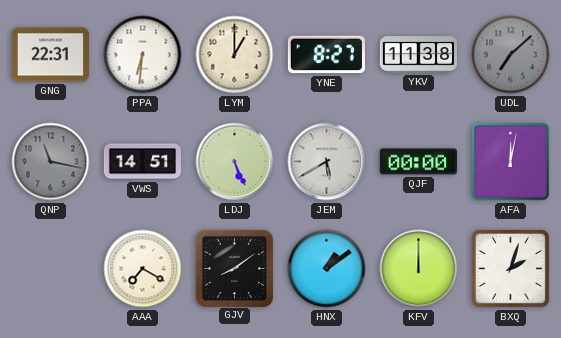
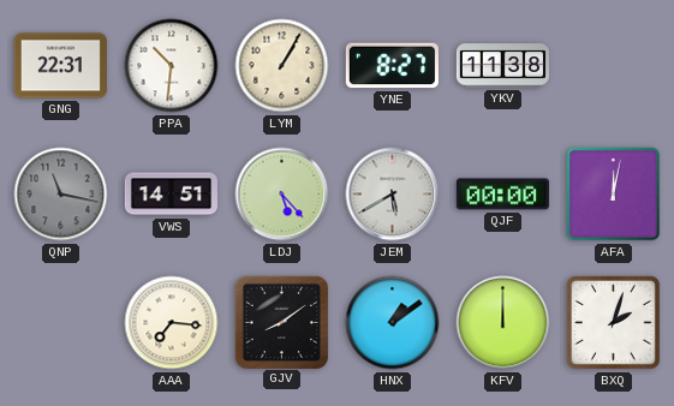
PPA: 6:31 -> 10:31
LYM: 1:00 -> 1:05
UDL: 7:08 -> none
LDJ: 5:26 -> 5:23
AAA: 7:20 -> 7:16
